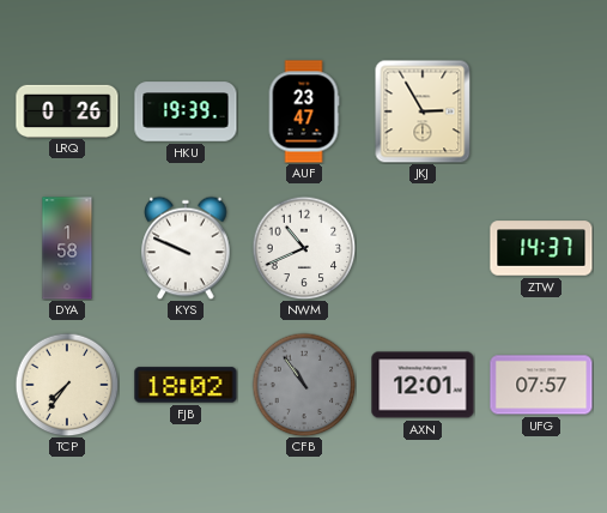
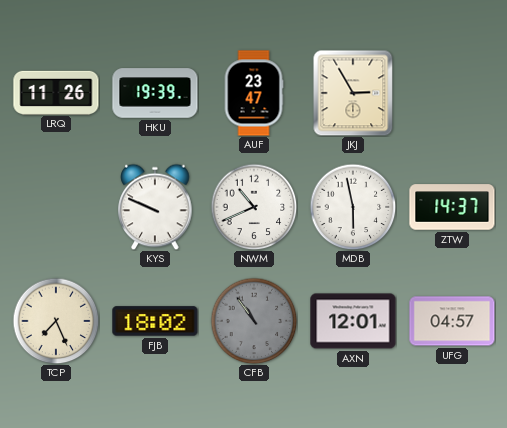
LRQ: 0:26 -> 11:26
DYA: 1:58 -> none
MDB: none -> 5:58
TCP: 7:36 -> 7:26
UFG: 07:57 -> 04:57
